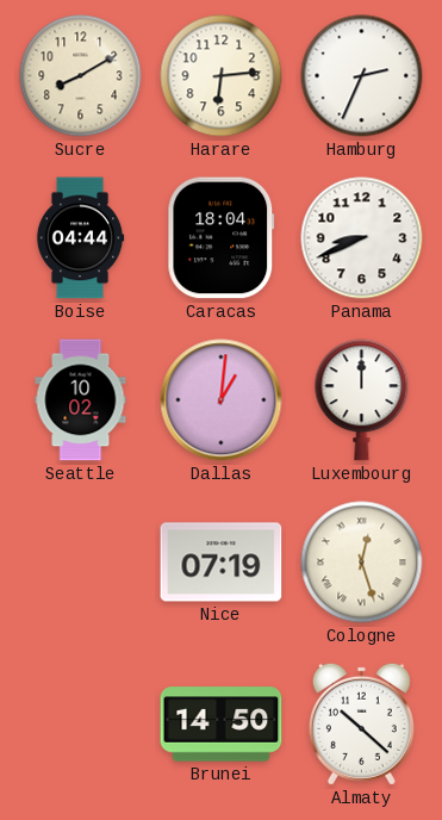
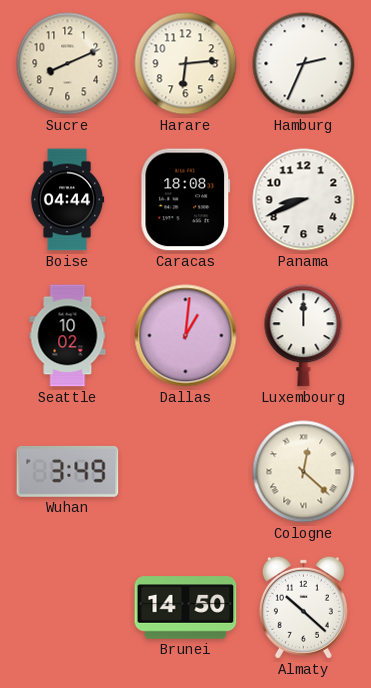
Sucre: 8:10 -> 8:11
Caracas: 18:04 -> 18:08
Wuhan: none -> 3:49
Nice: 07:19 -> none
Cologne: 12:27 -> 12:22
